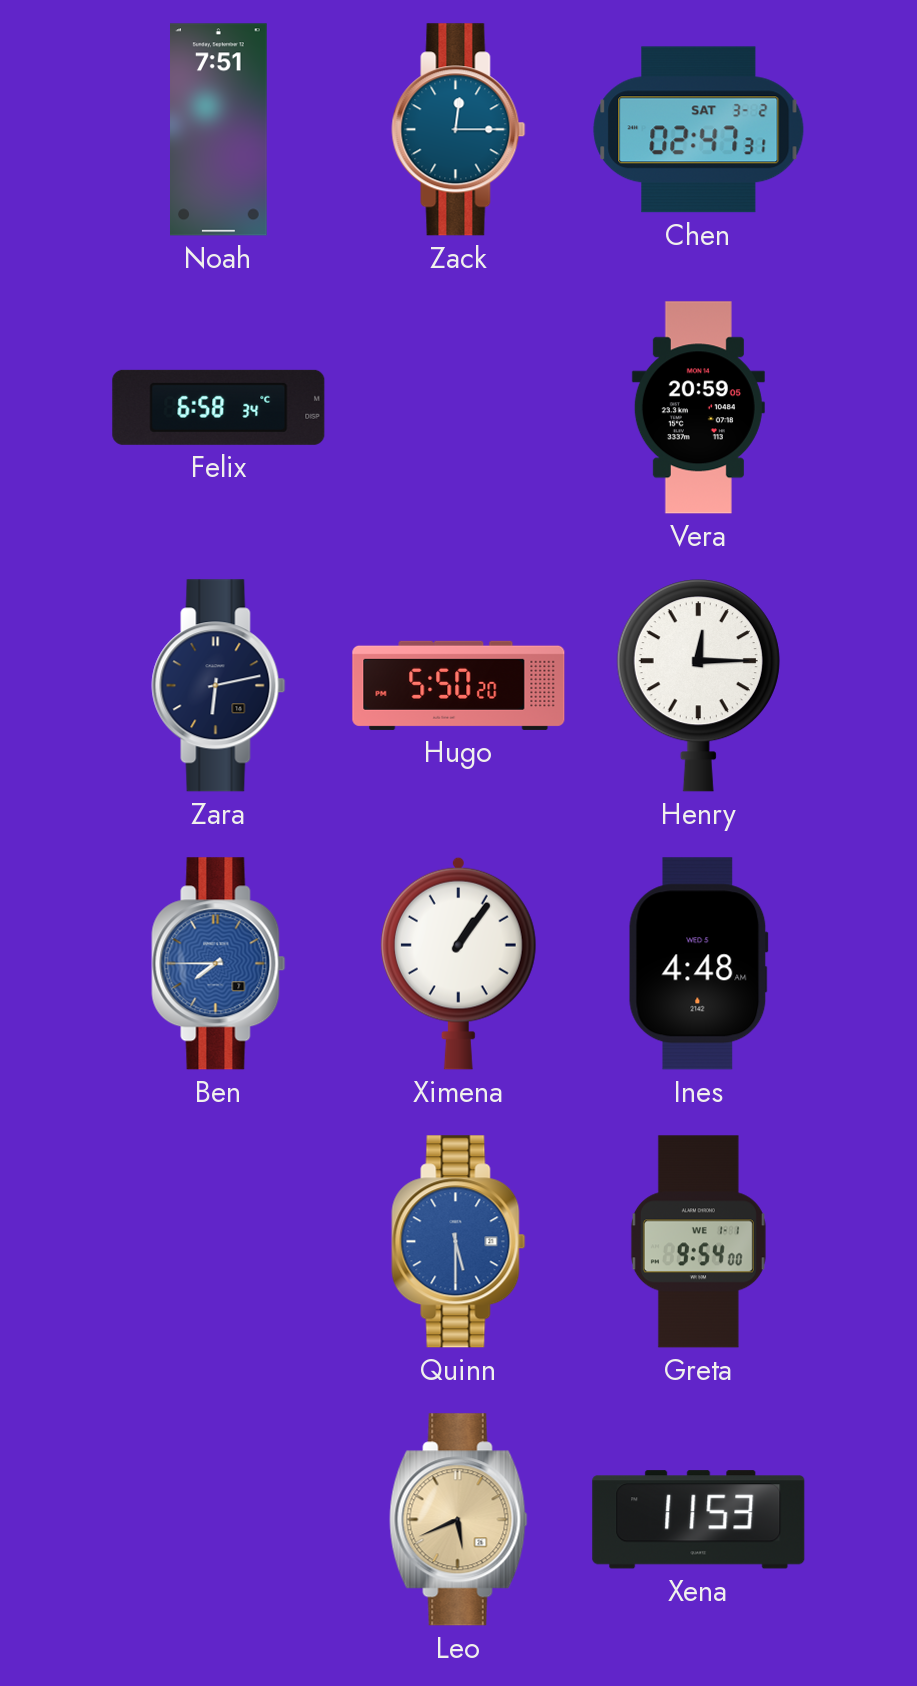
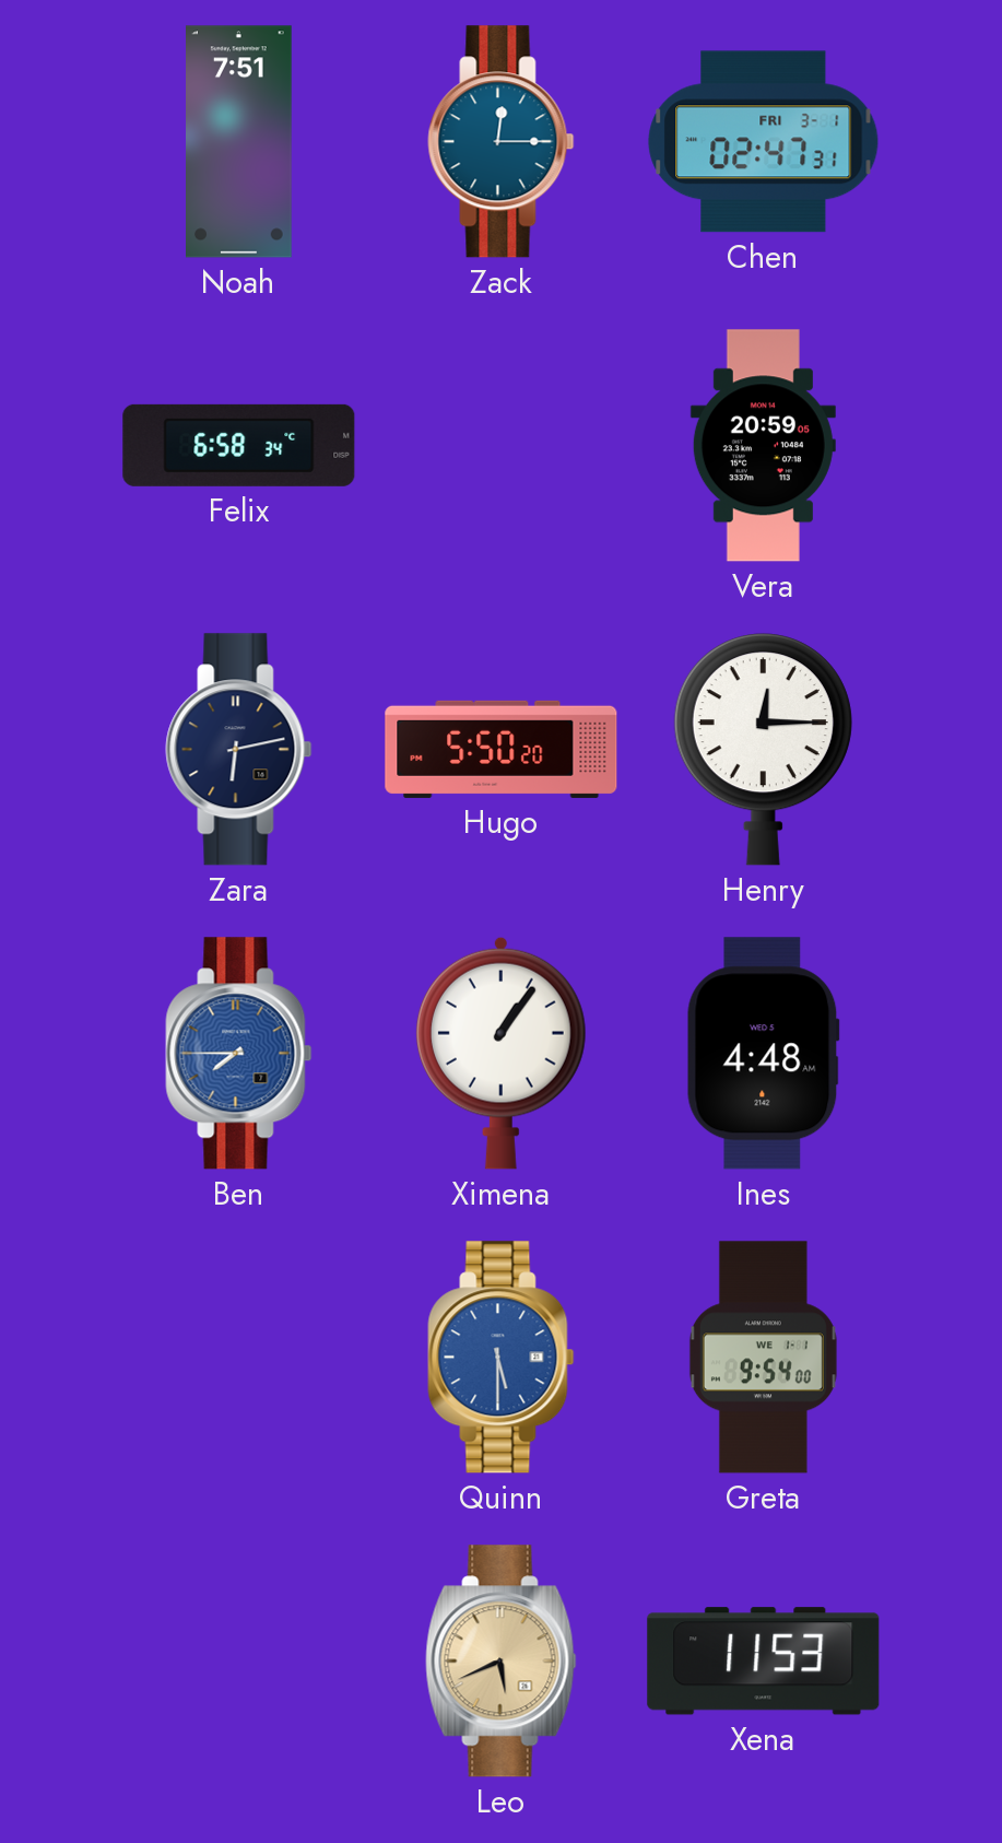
Chen date: SAT 3-2 -> FRI 3-1
